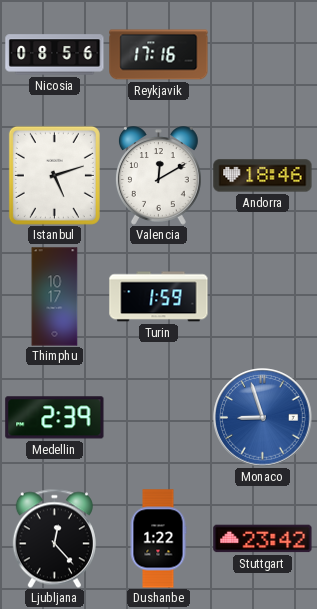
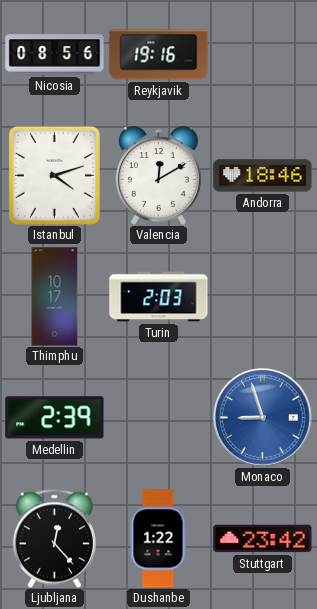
Reykjavik: 17:16 -> 19:16
Istanbul: 5:12 -> 4:12
Turin: 1:59 -> 2:03
